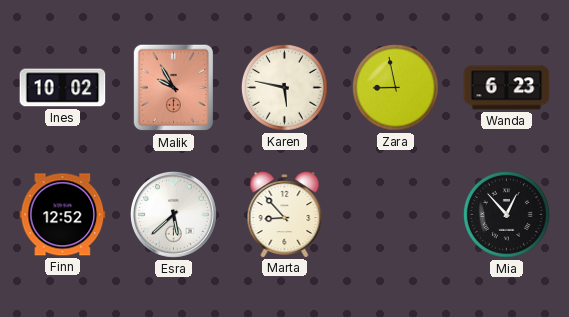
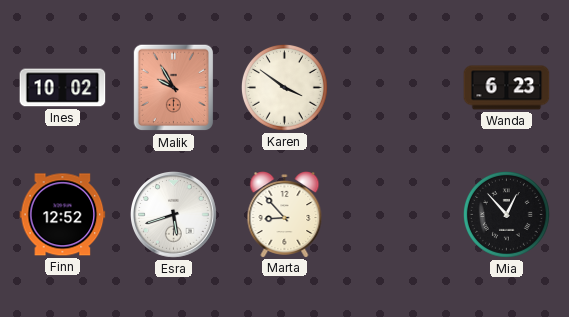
Karen: 5:47 -> 3:51
Zara: 8:58 -> none
Esra: 5:38 -> 5:42
